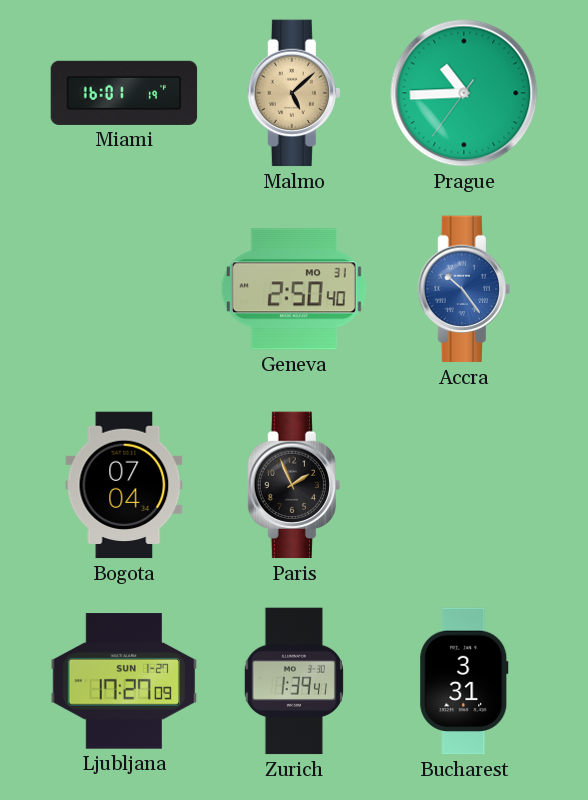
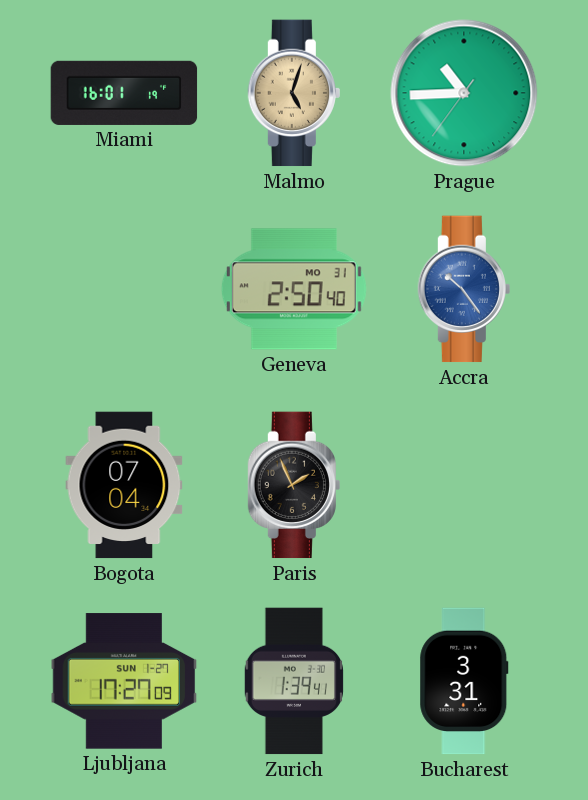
Malmo: 5:08 -> 5:03
